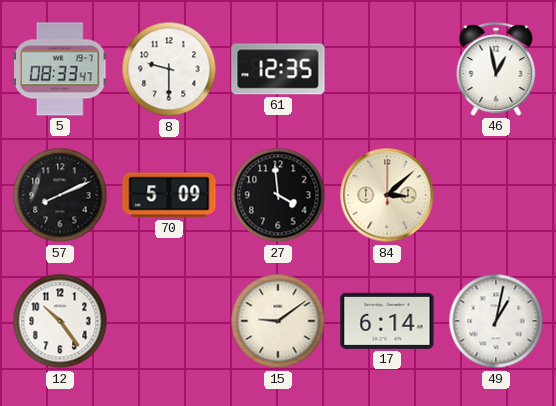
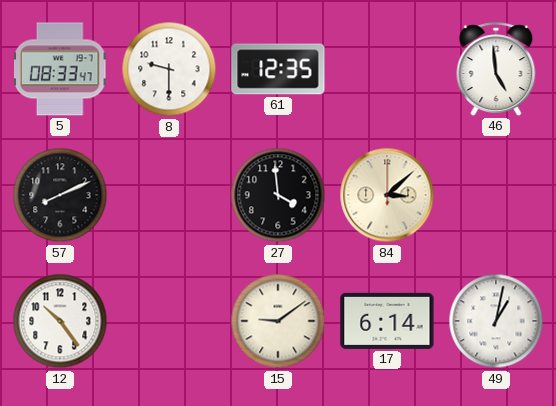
46: 12:58 -> 4:59
70: 5:09 -> none
